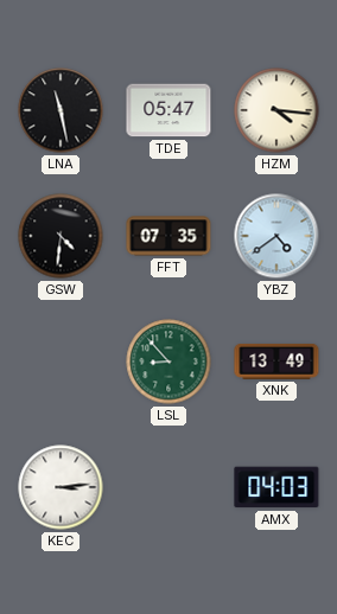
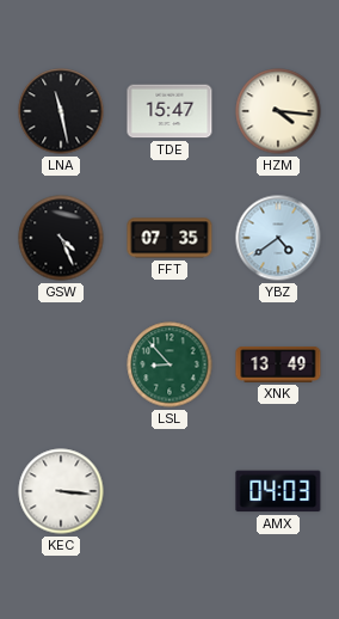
TDE: 05:47 -> 15:47
GSW: 4:31 -> 4:26
KEC: 3:14 -> 3:16
